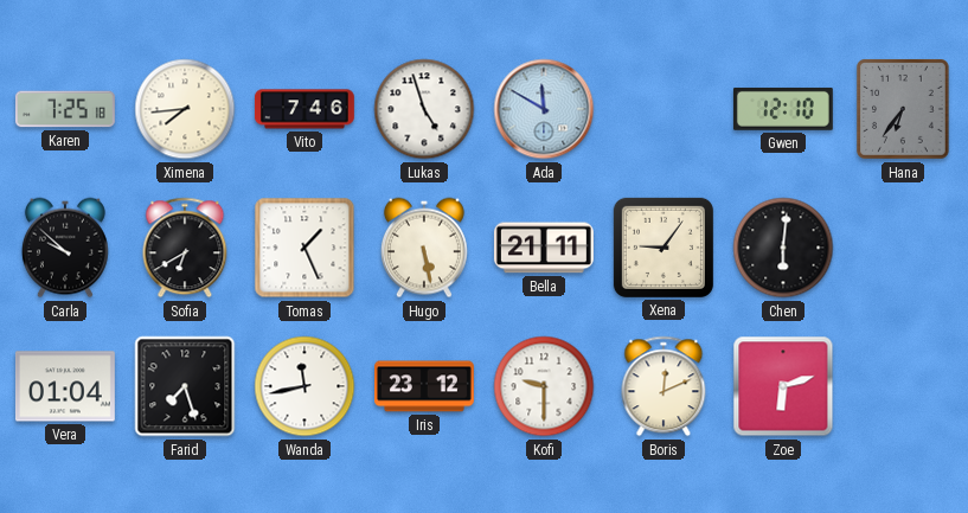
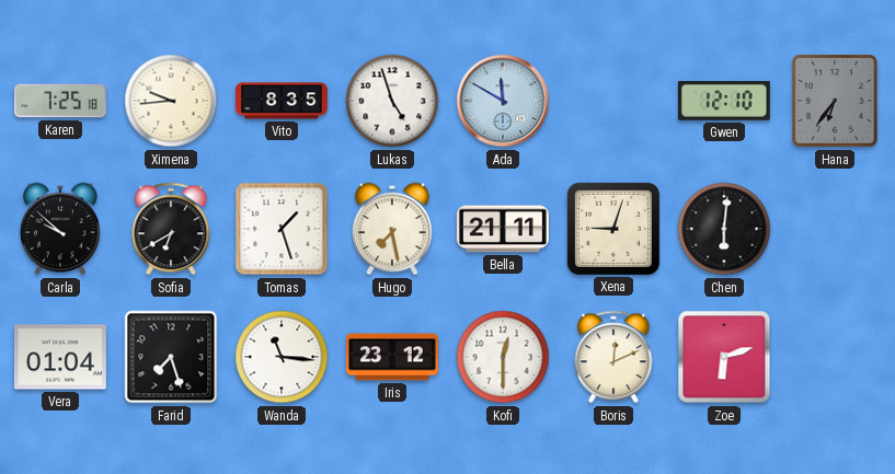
Ximena: 7:44 -> 9:44
Vito: 7:46 -> 8:35
Tomas: 1:26 -> 1:27
Hugo: 5:28 -> 7:28
Xena: 9:06 -> 9:03
Wanda: 11:43 -> 11:16
Kofi: 9:30 -> 12:30
